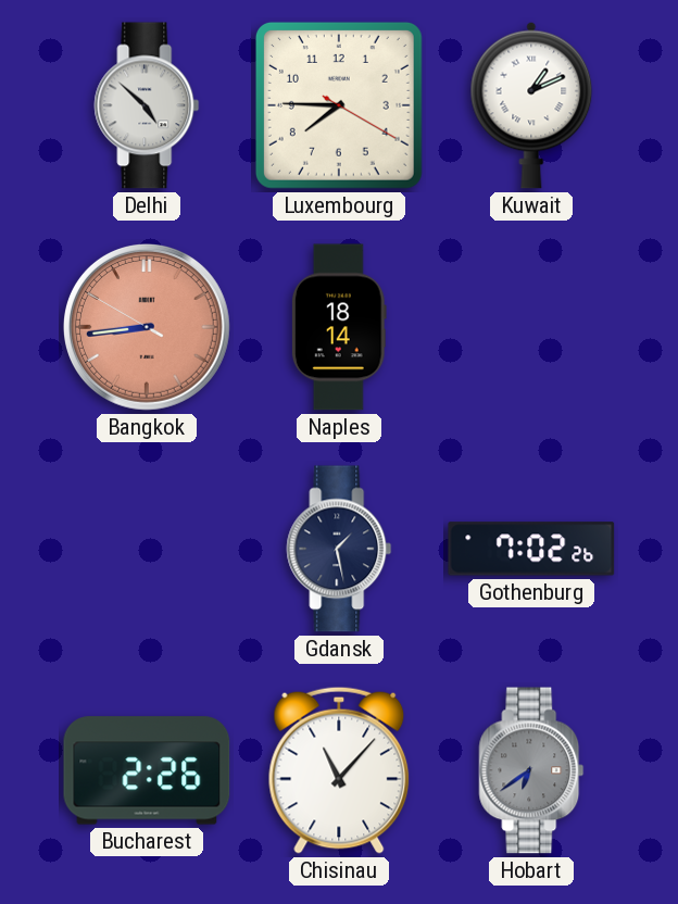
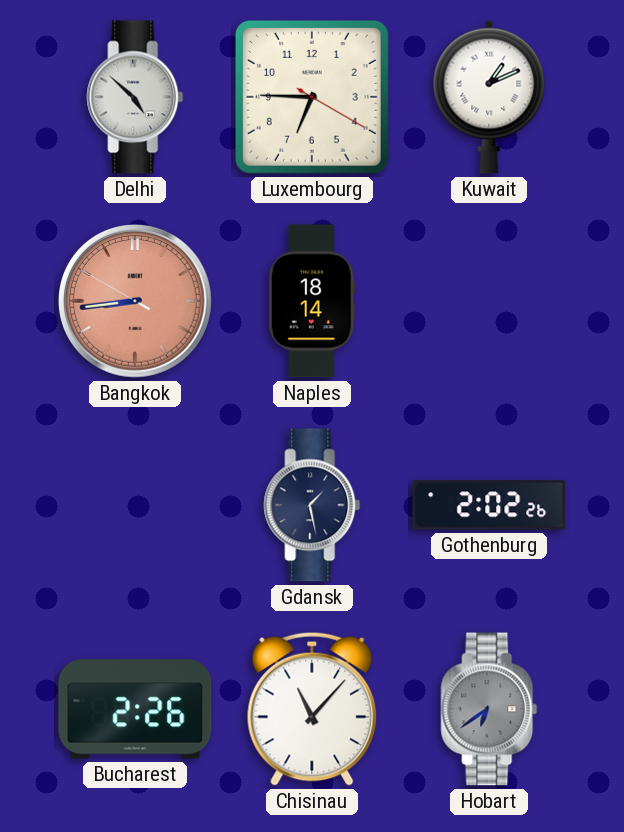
Luxembourg: 7:45 -> 6:45
Gothenburg: 7:02 -> 2:02
